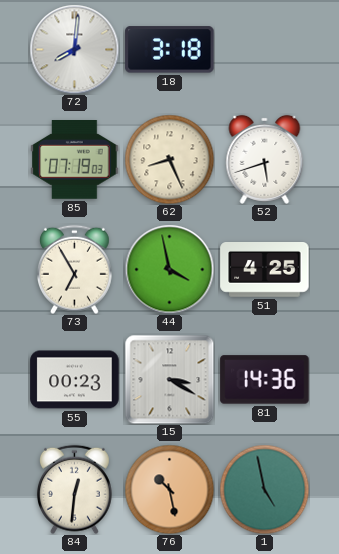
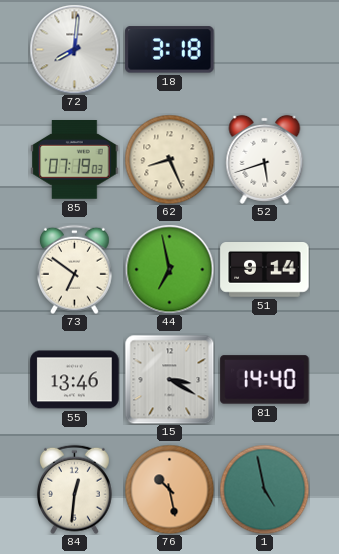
73: 6:55 -> 6:51
44: 3:58 -> 6:58
51: 4:25 -> 9:14
55: 00:23 -> 13:46
81: 14:36 -> 14:40
